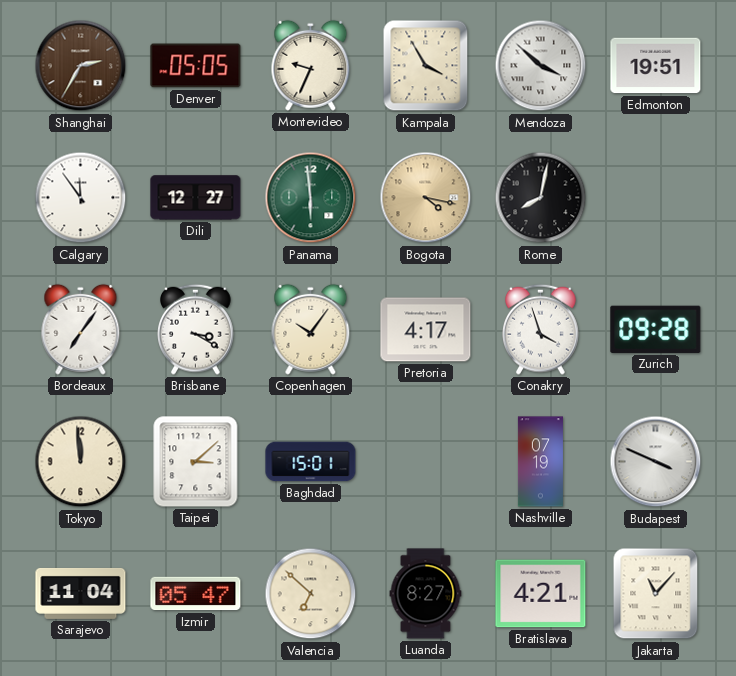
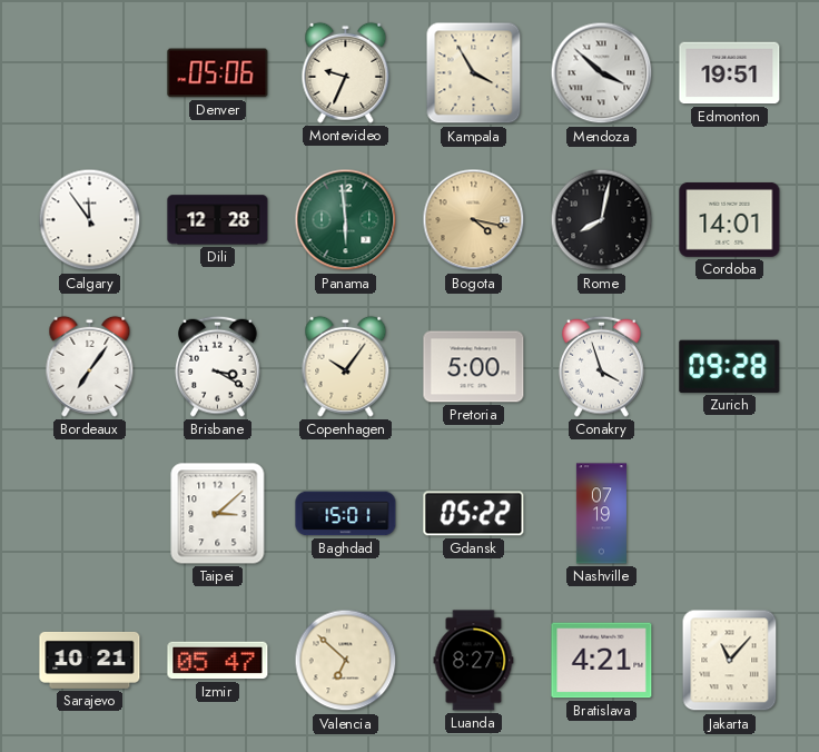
Shanghai: 2:35 -> none
Denver: 05:05 -> 05:06
Dili: 12:27 -> 12:28
Cordoba: none -> 14:01
Pretoria: 4:17 -> 5:00
Tokyo: 11:59 -> none
Gdansk: none -> 05:22
Budapest: 3:49 -> none
Sarajevo: 11:04 -> 10:21
